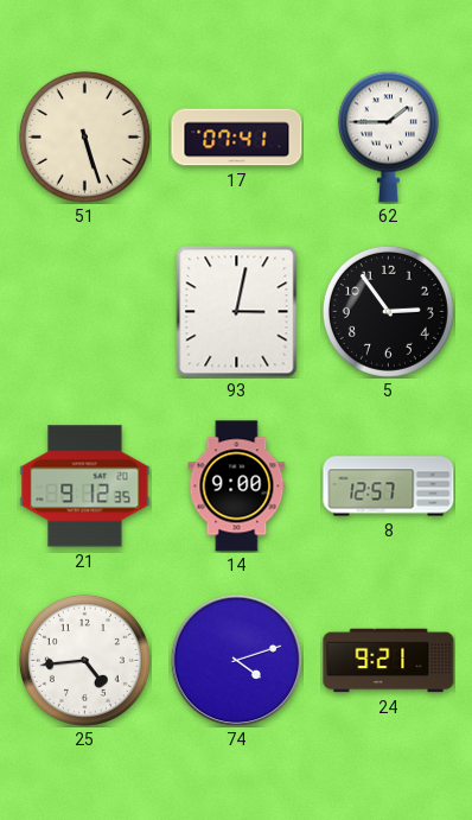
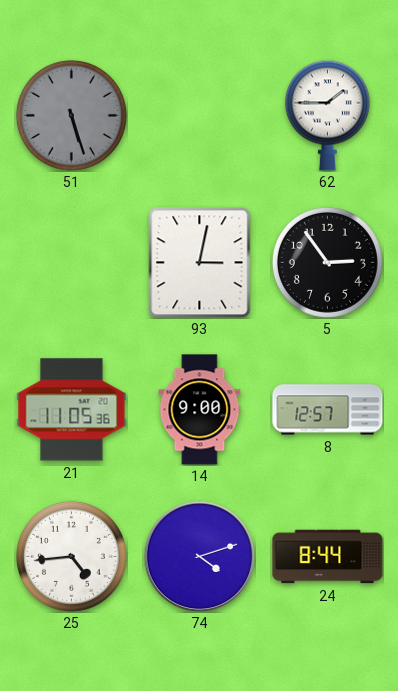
51 dial: cream -> grey
17: 07:41 -> none
21: 9:12 -> 11:05
24: 9:21 -> 8:44
